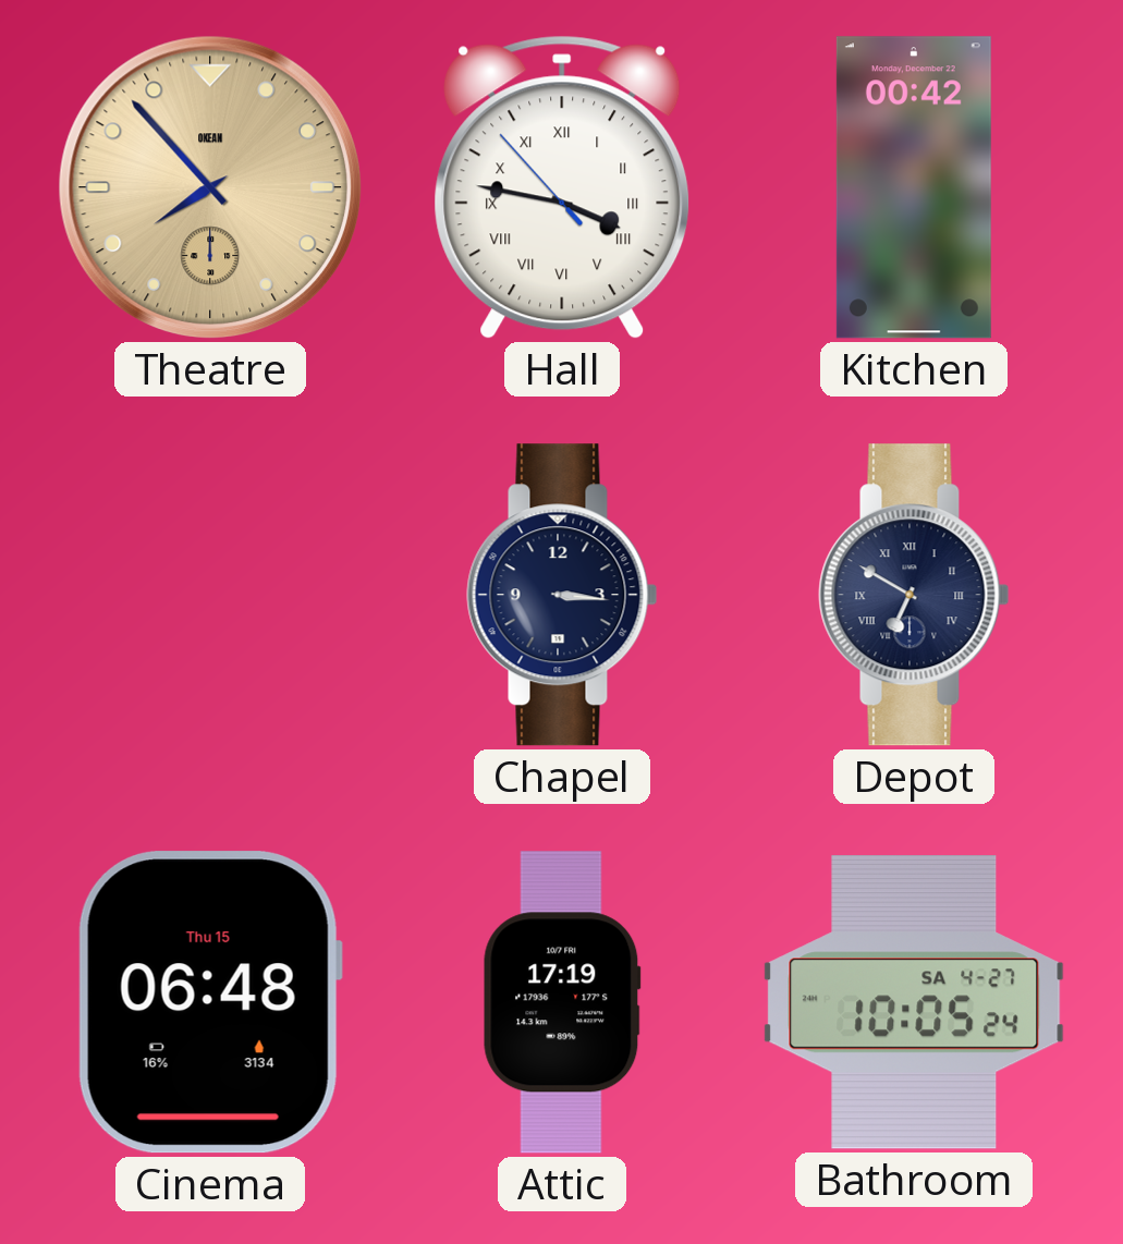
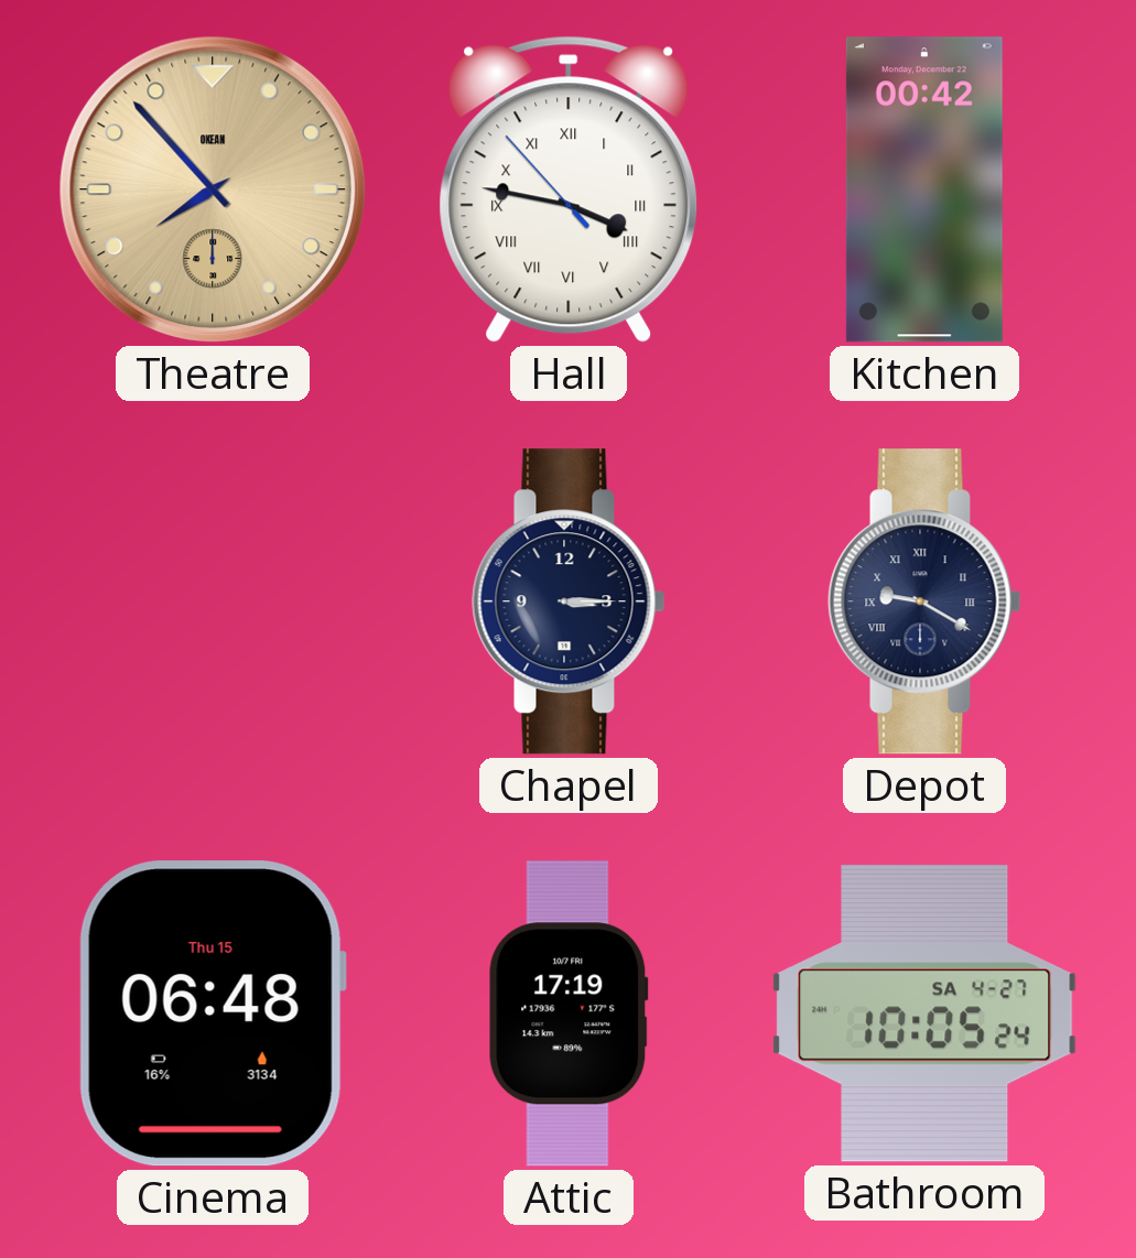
Chapel: 3:16 -> 3:15
Depot: 6:50 -> 9:20
